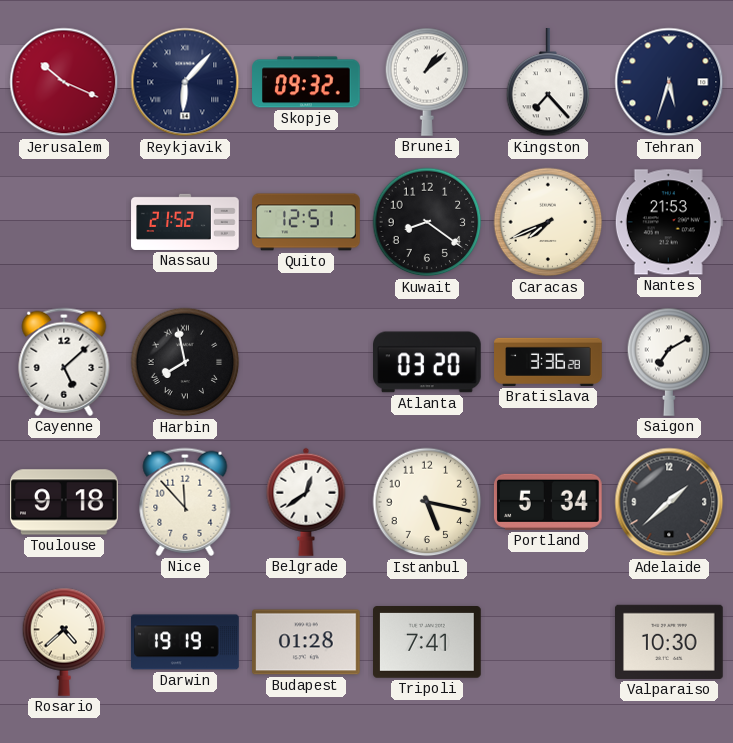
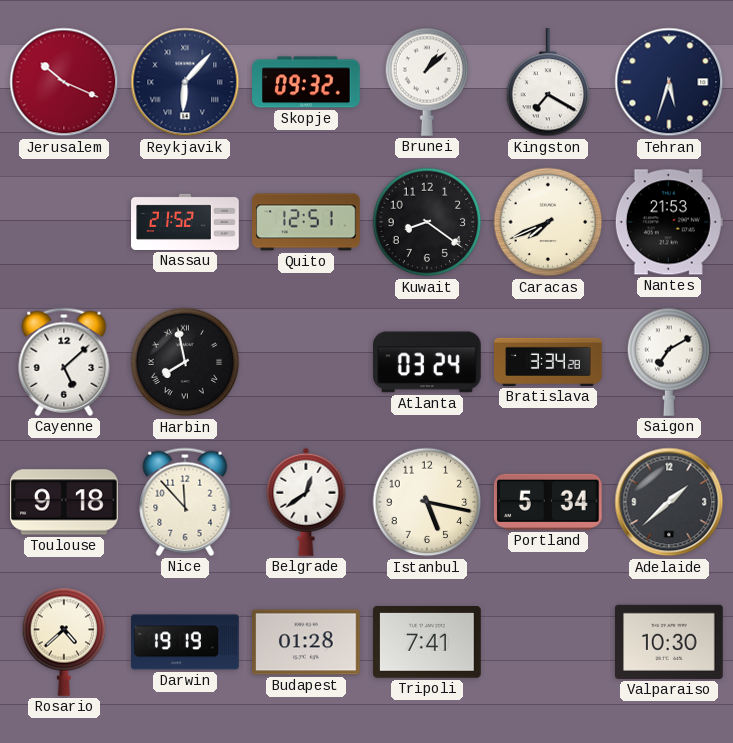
Kingston: 7:23 -> 7:20
Atlanta: 03:20 -> 03:24
Bratislava: 3:36 -> 3:34
